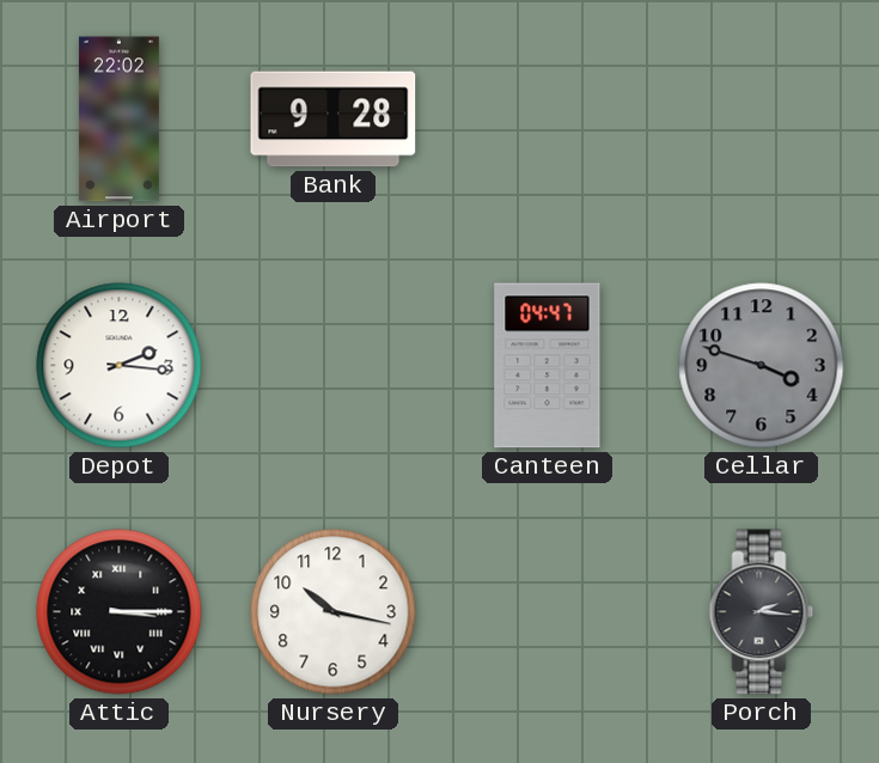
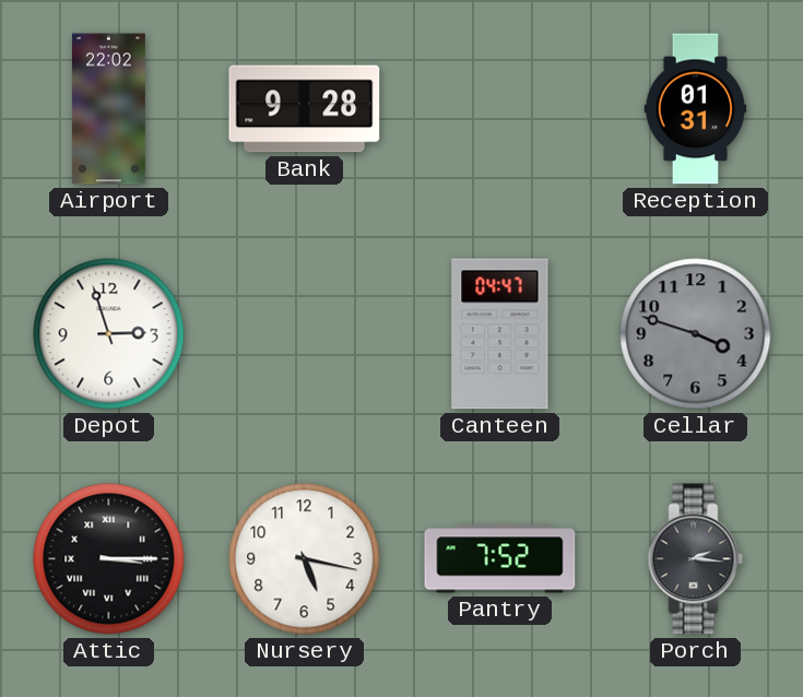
Reception: none -> 01:31
Depot: 2:16 -> 2:57
Nursery: 10:17 -> 5:17
Pantry: none -> 7:52
